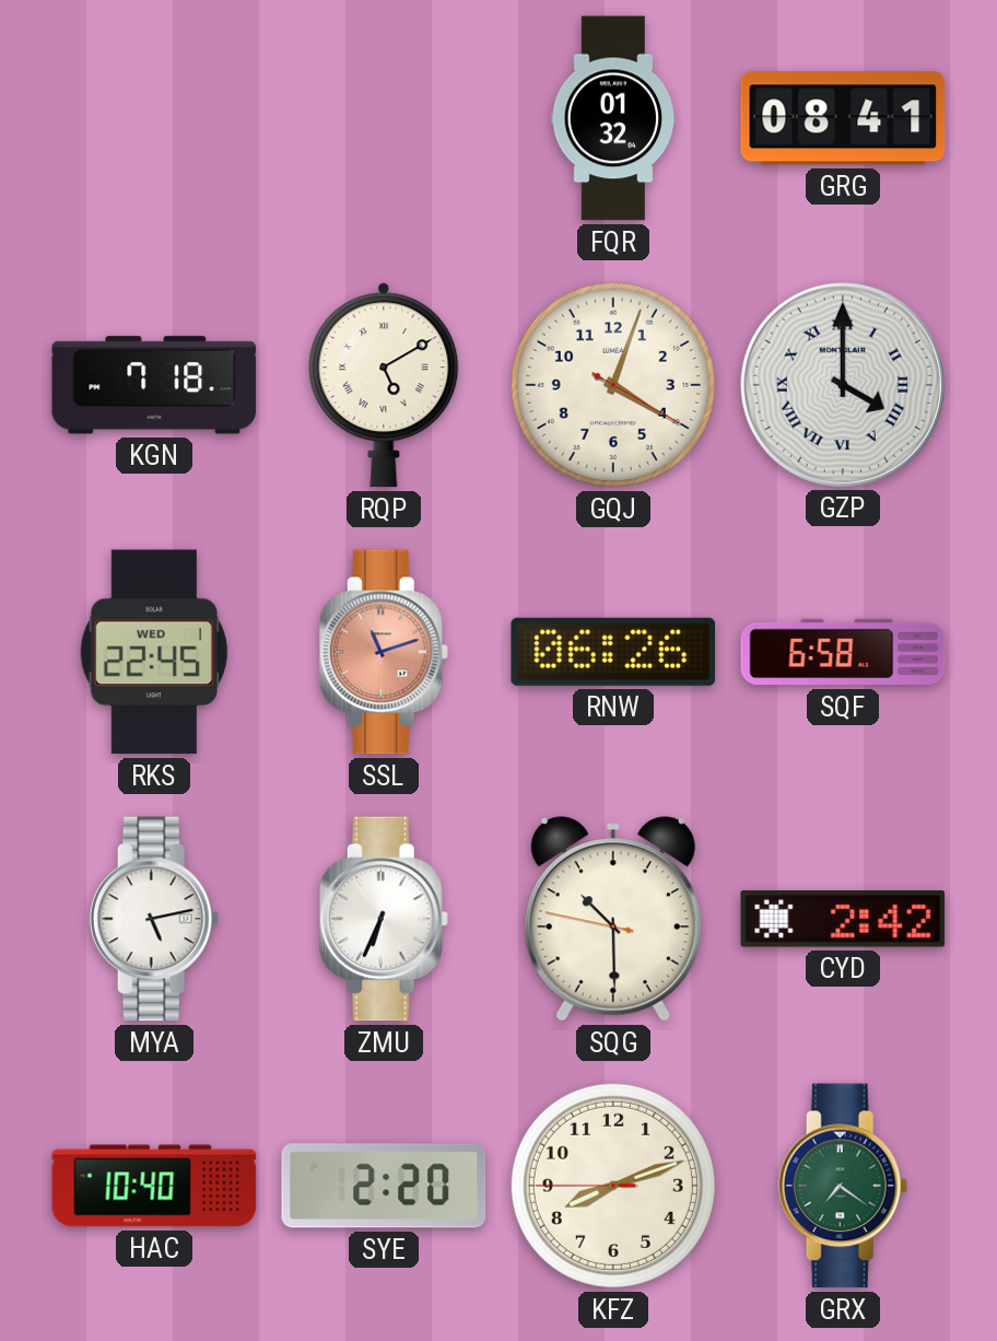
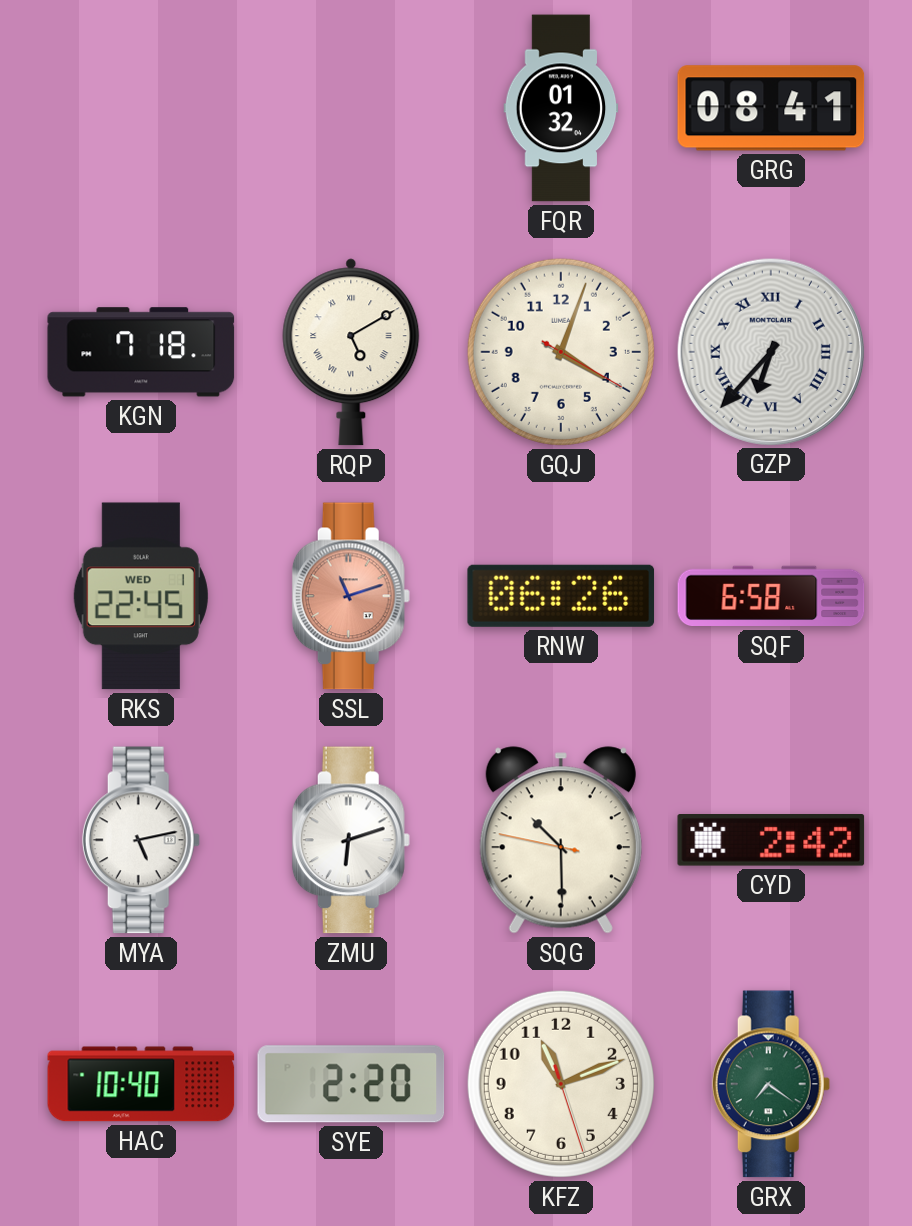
GZP: 4:00 -> 6:37
ZMU: 6:34 -> 6:12
KFZ: 8:11 -> 11:11
